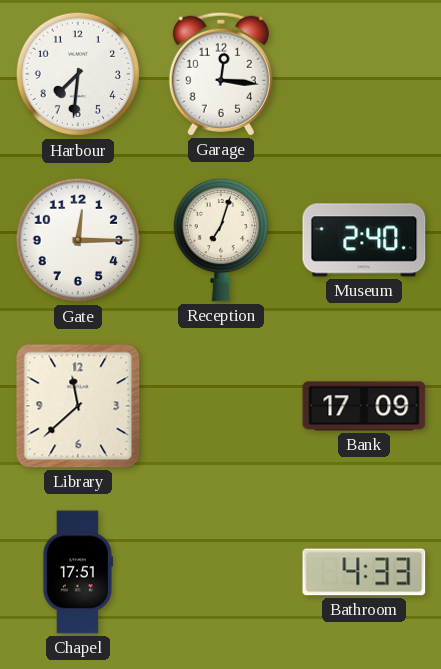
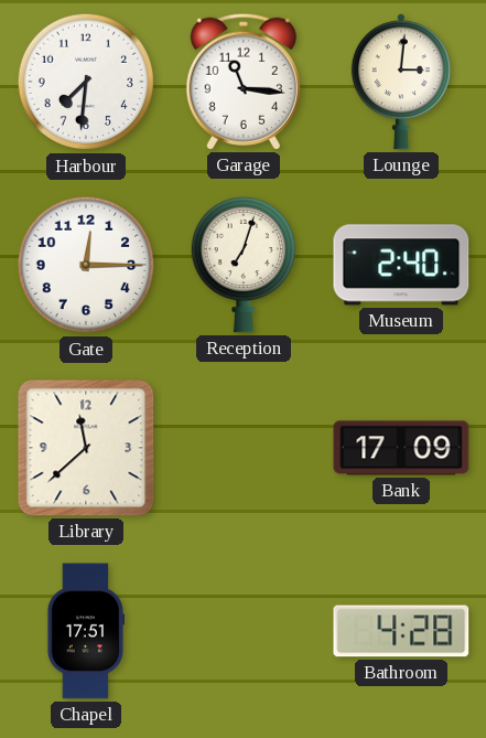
Garage: 12:16 -> 11:16
Lounge: none -> 3:01
Bathroom: 4:33 -> 4:28
